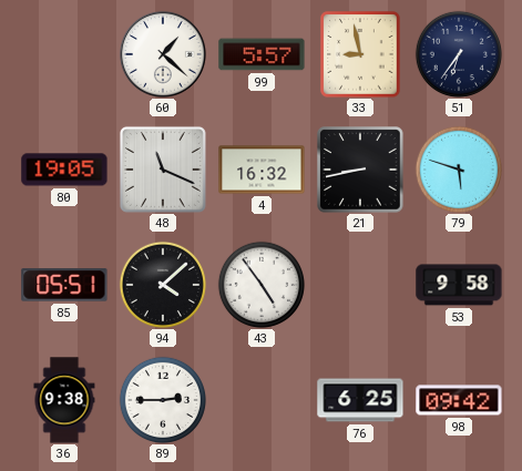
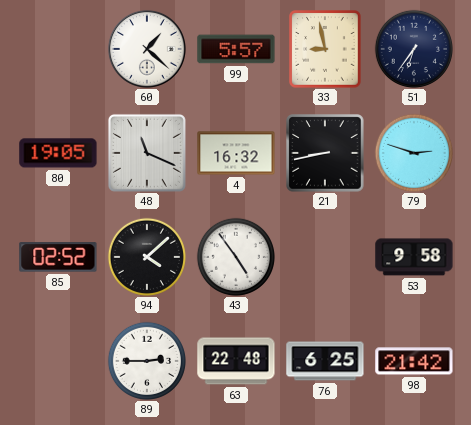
79: 5:48 -> 2:48
85: 05:51 -> 02:52
36: 9:38 -> none
63: none -> 22:48
98: 09:42 -> 21:42
